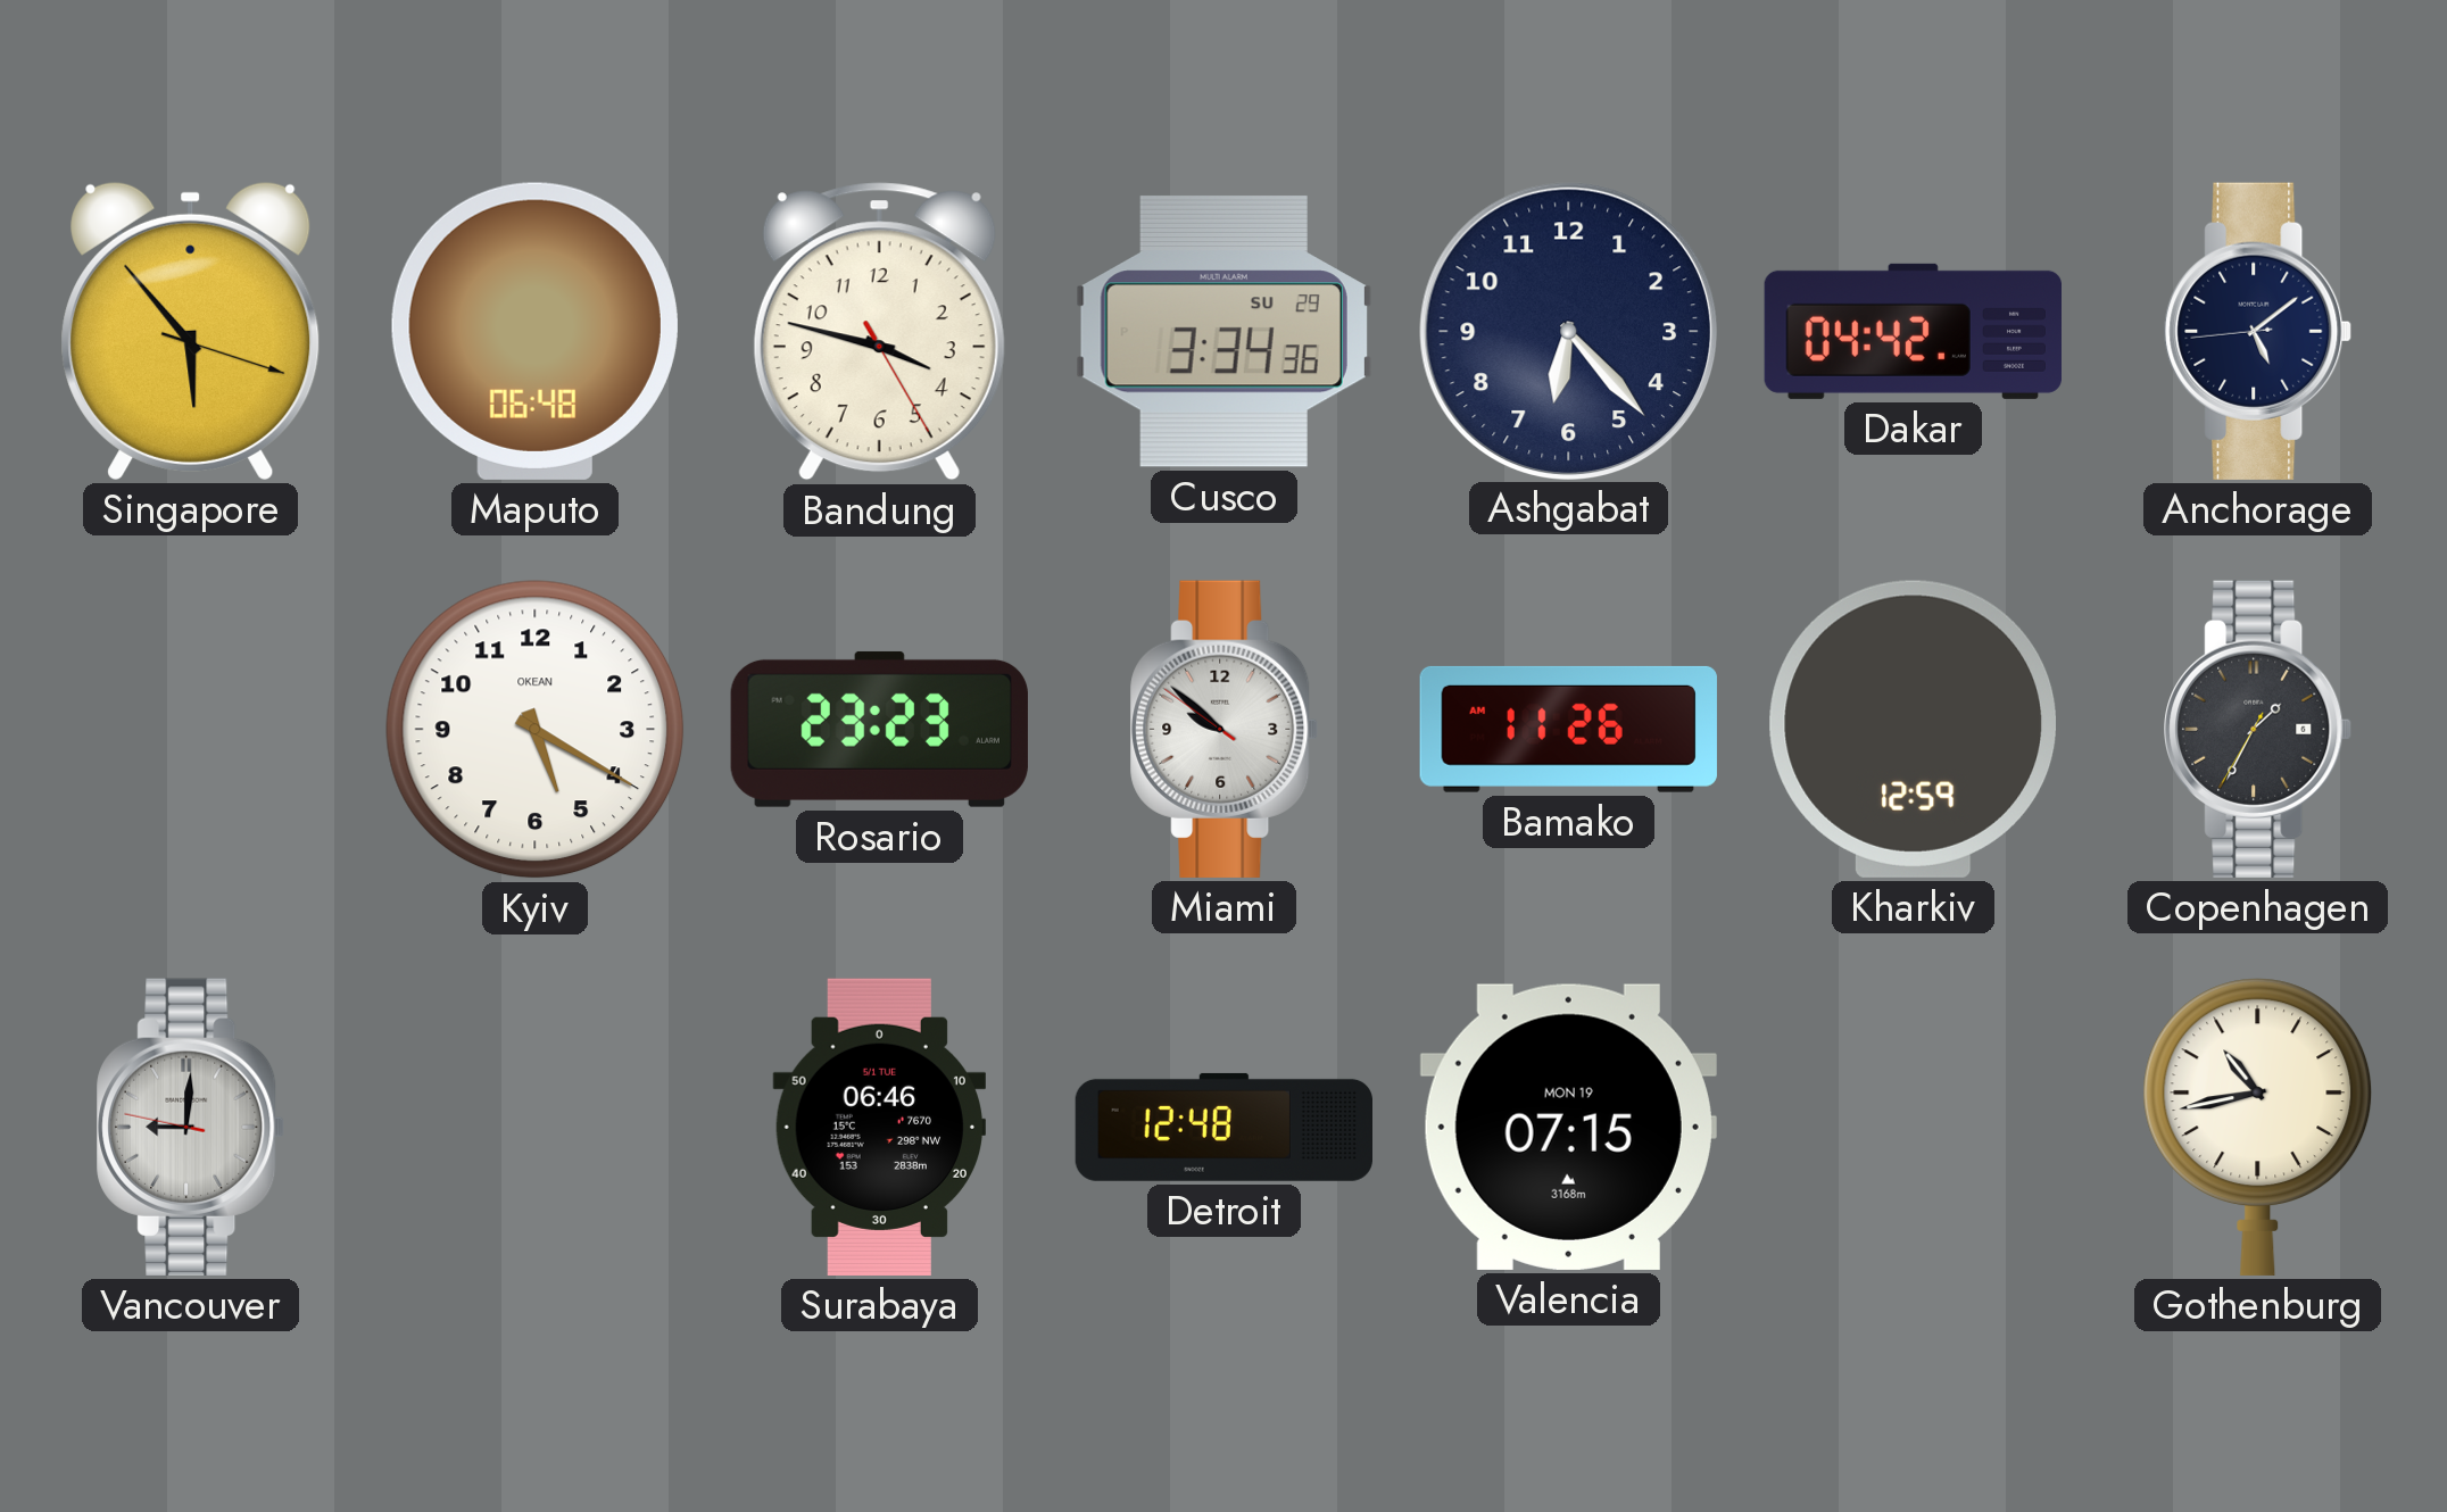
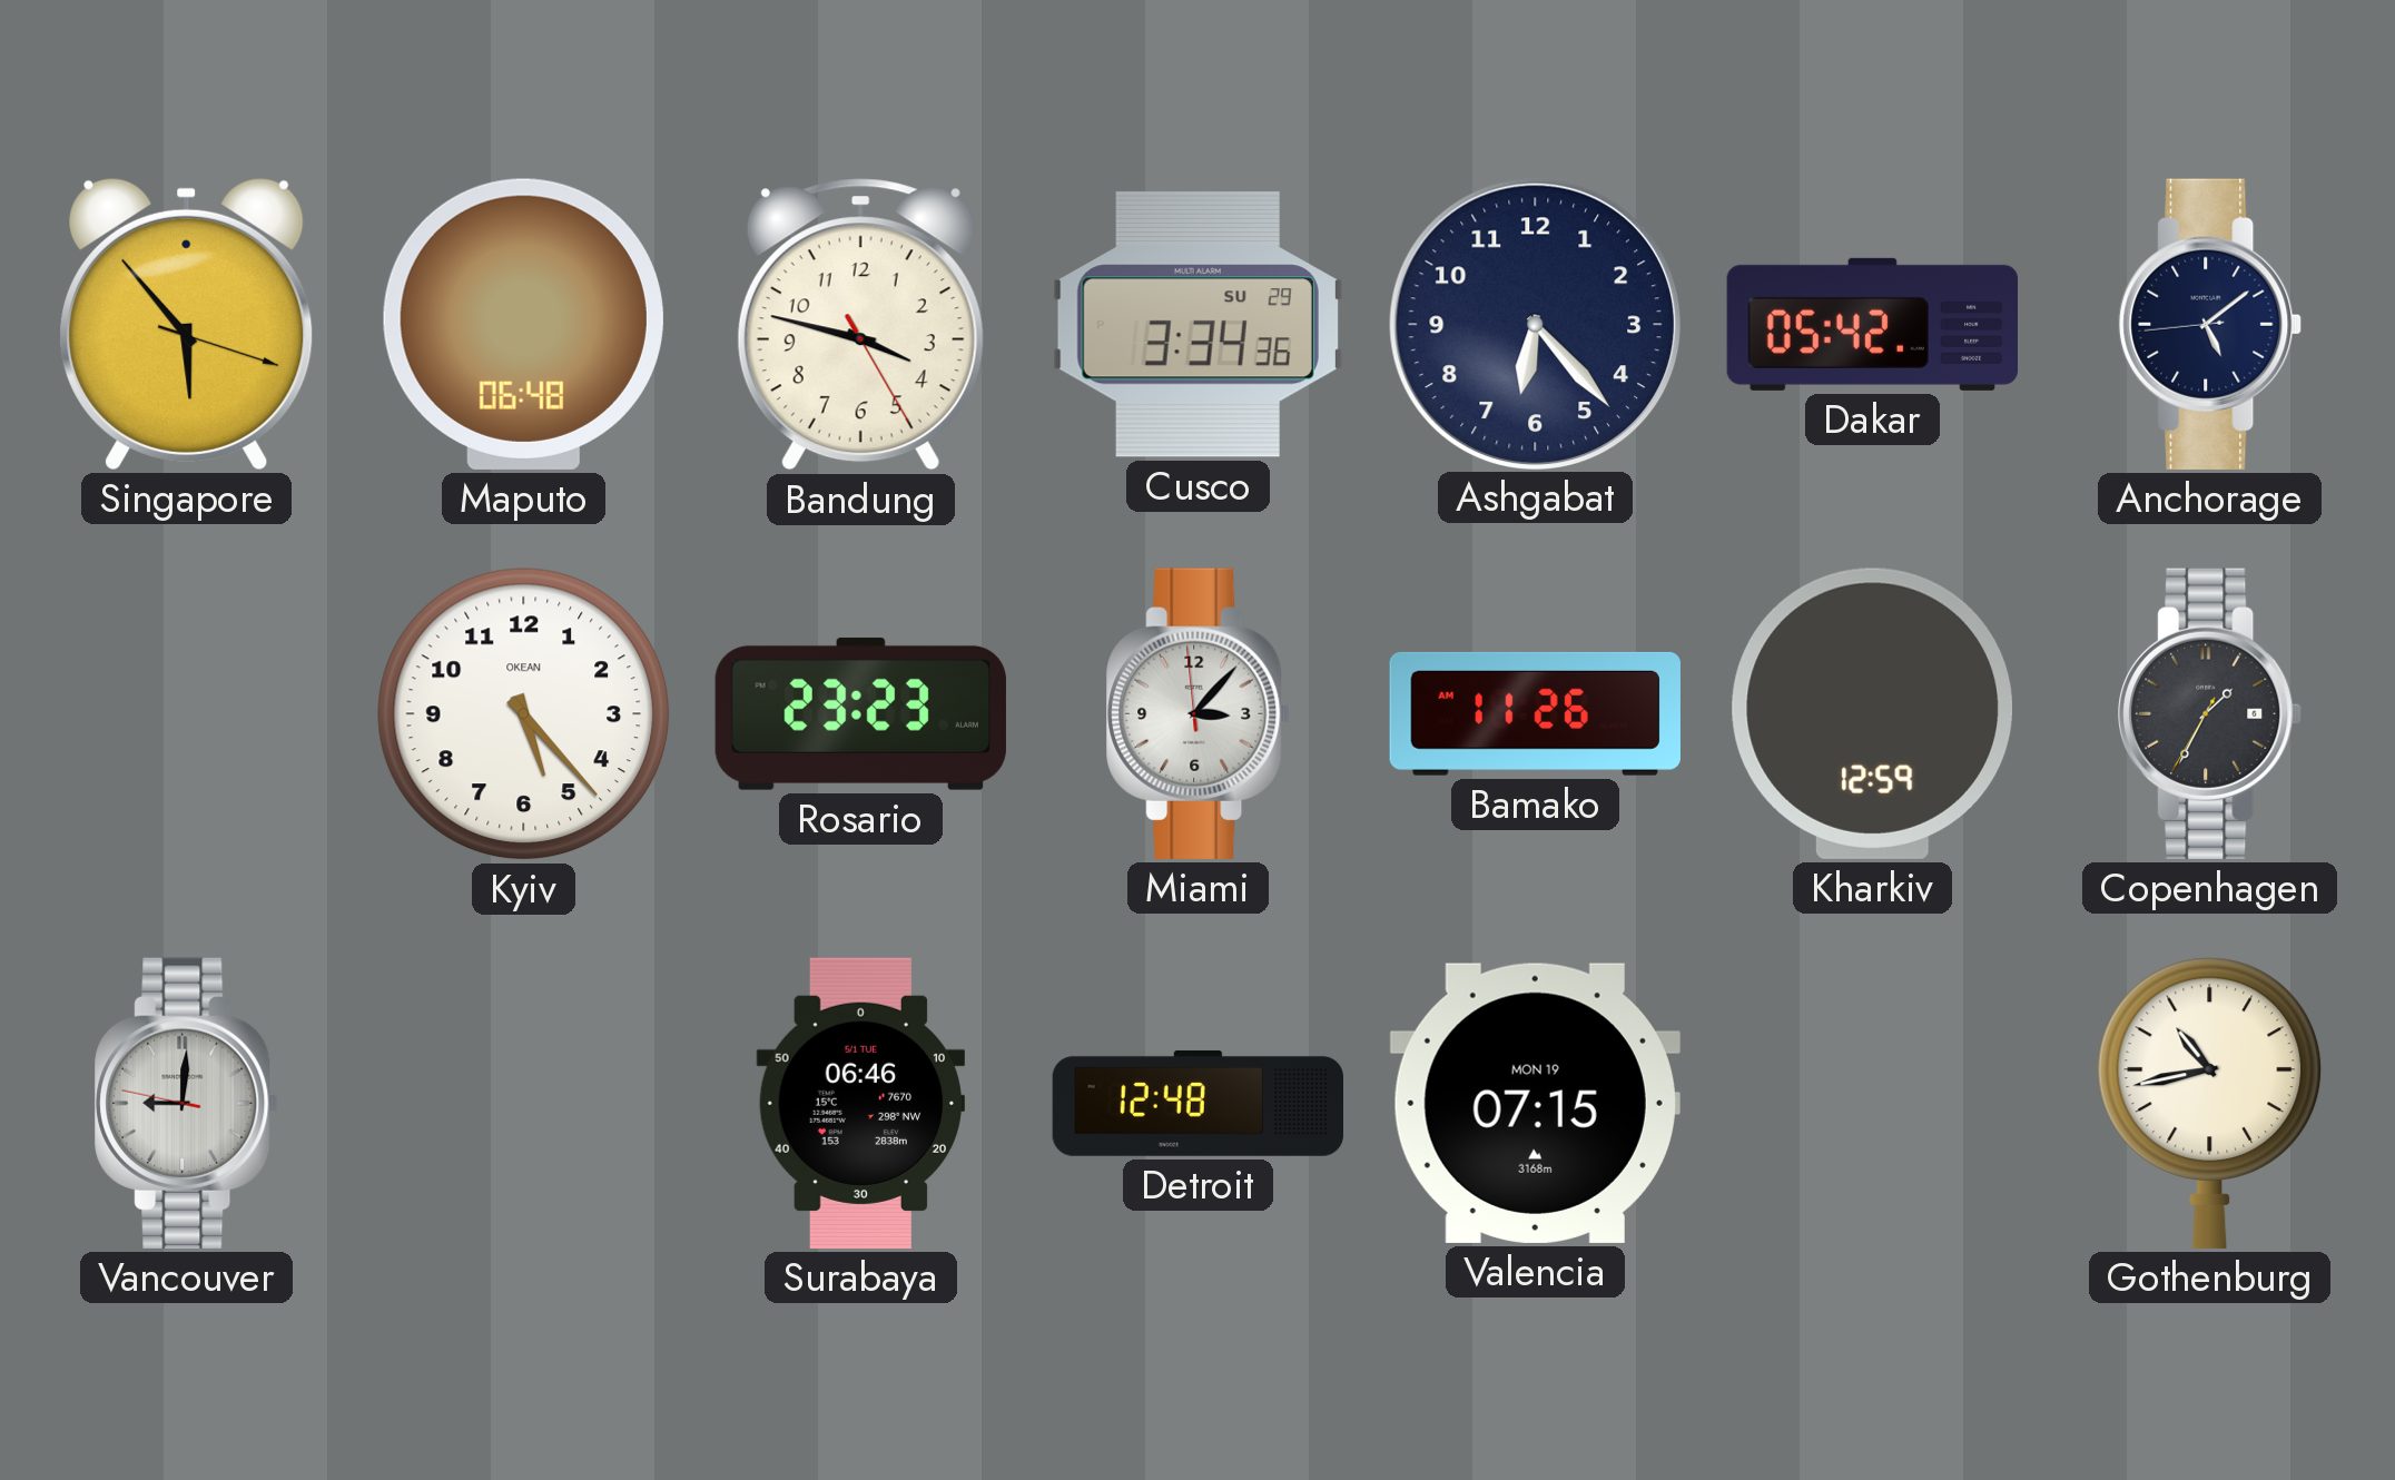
Dakar: 04:42 -> 05:42
Kyiv: 5:20 -> 5:23
Miami: 9:51 -> 3:06
